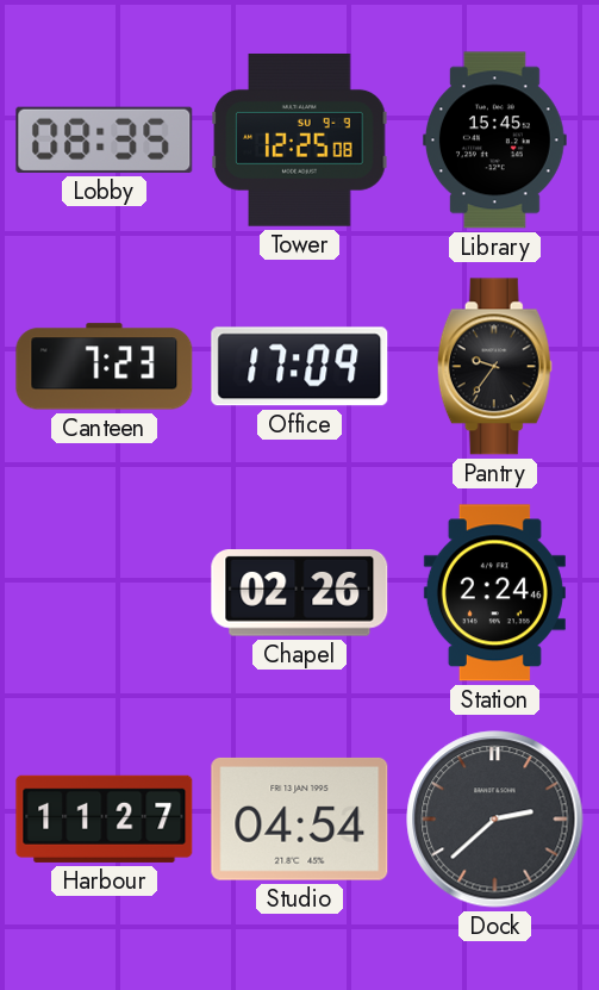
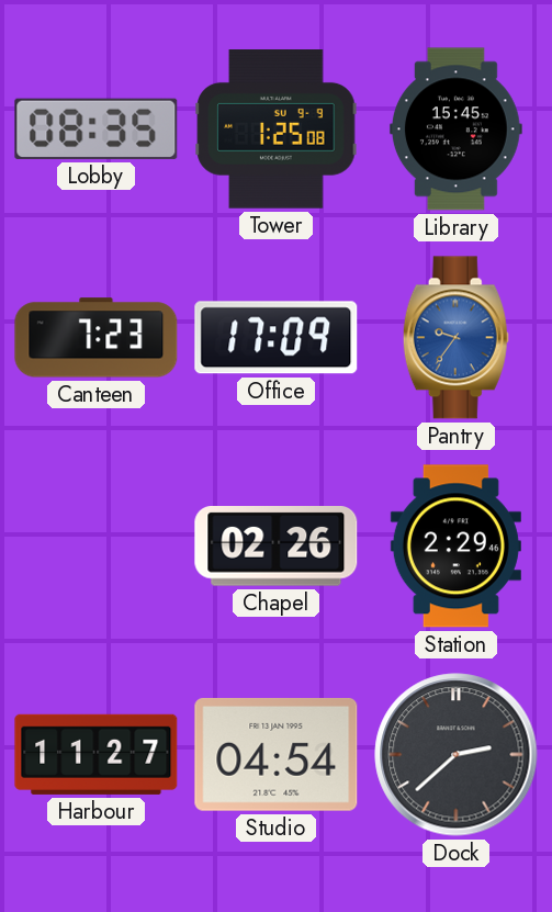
Tower: 12:25 -> 1:25
Pantry dial: black -> blue
Station: 2:24 -> 2:29
